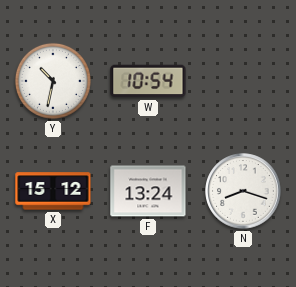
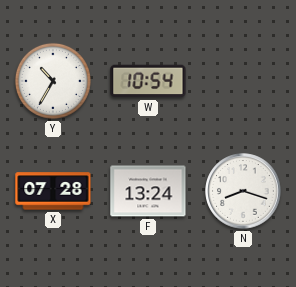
Y: 10:32 -> 10:35
X: 15:12 -> 07:28
